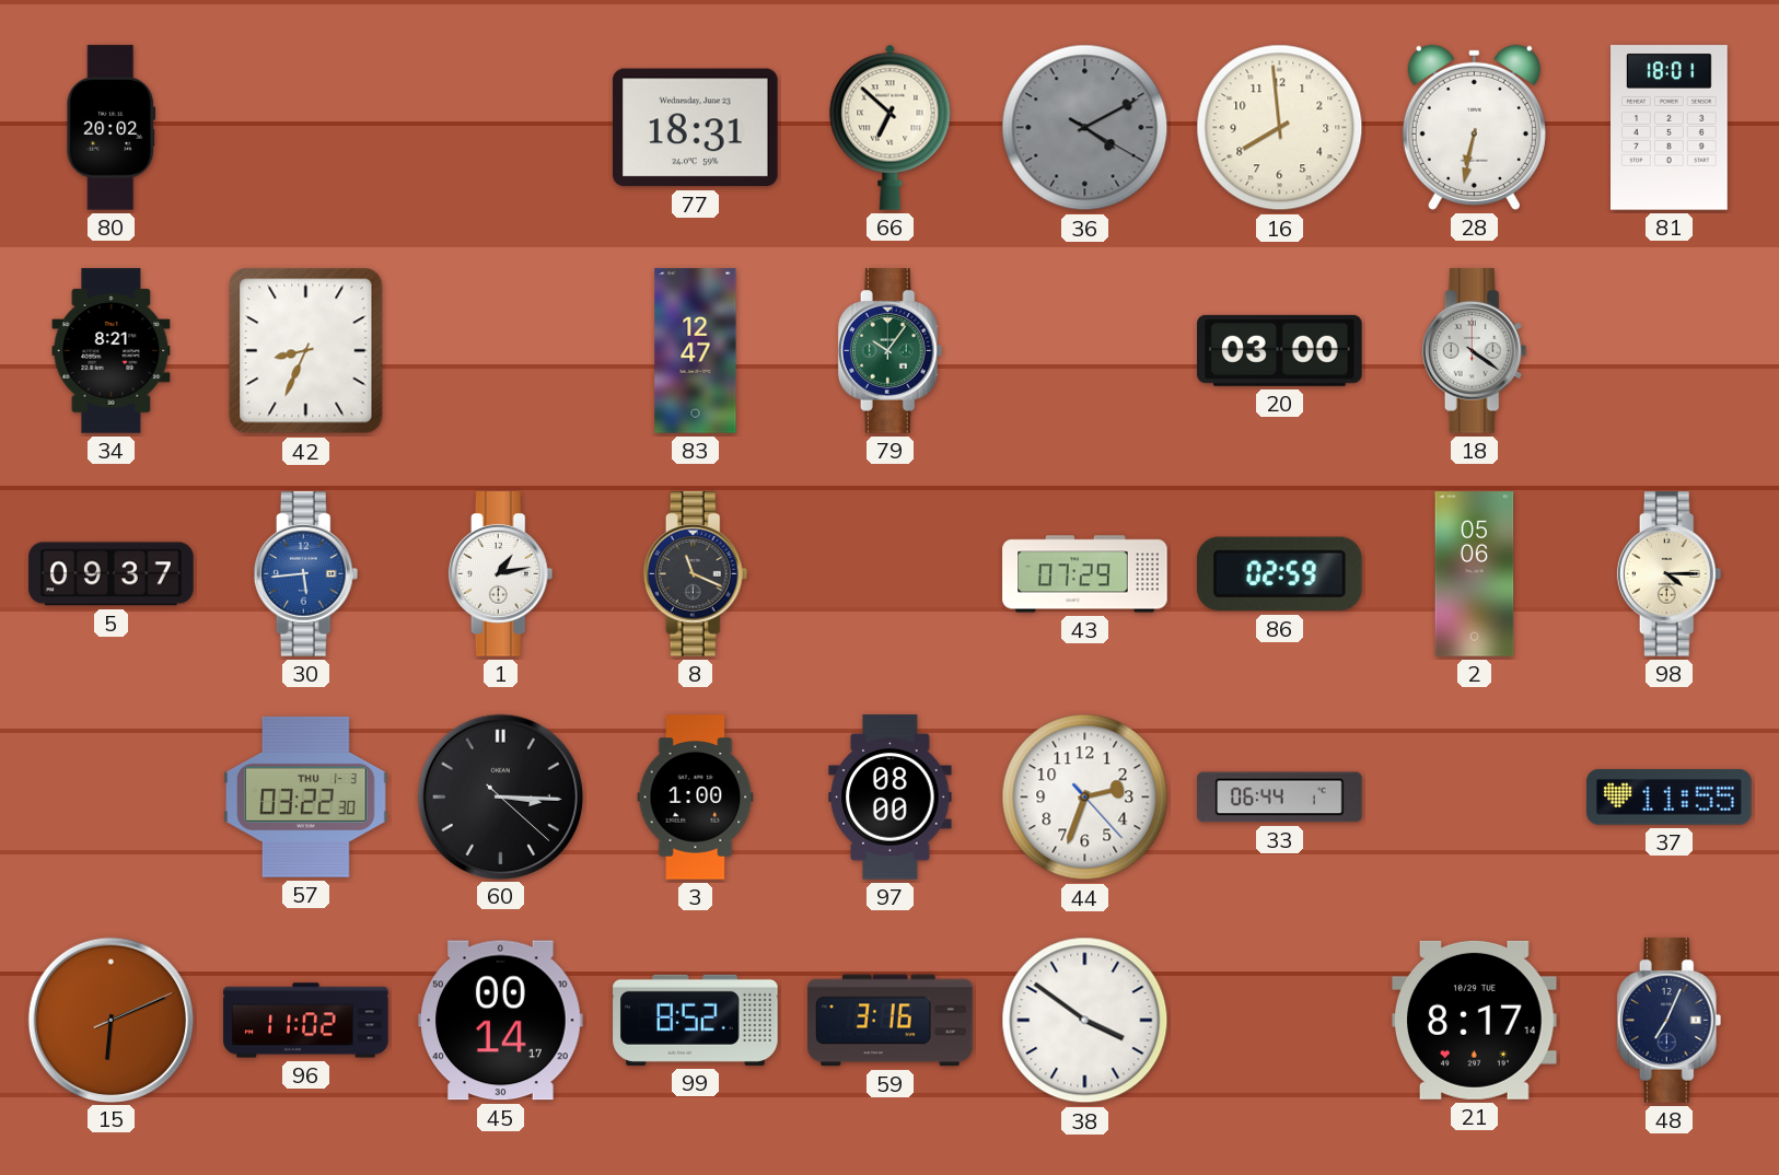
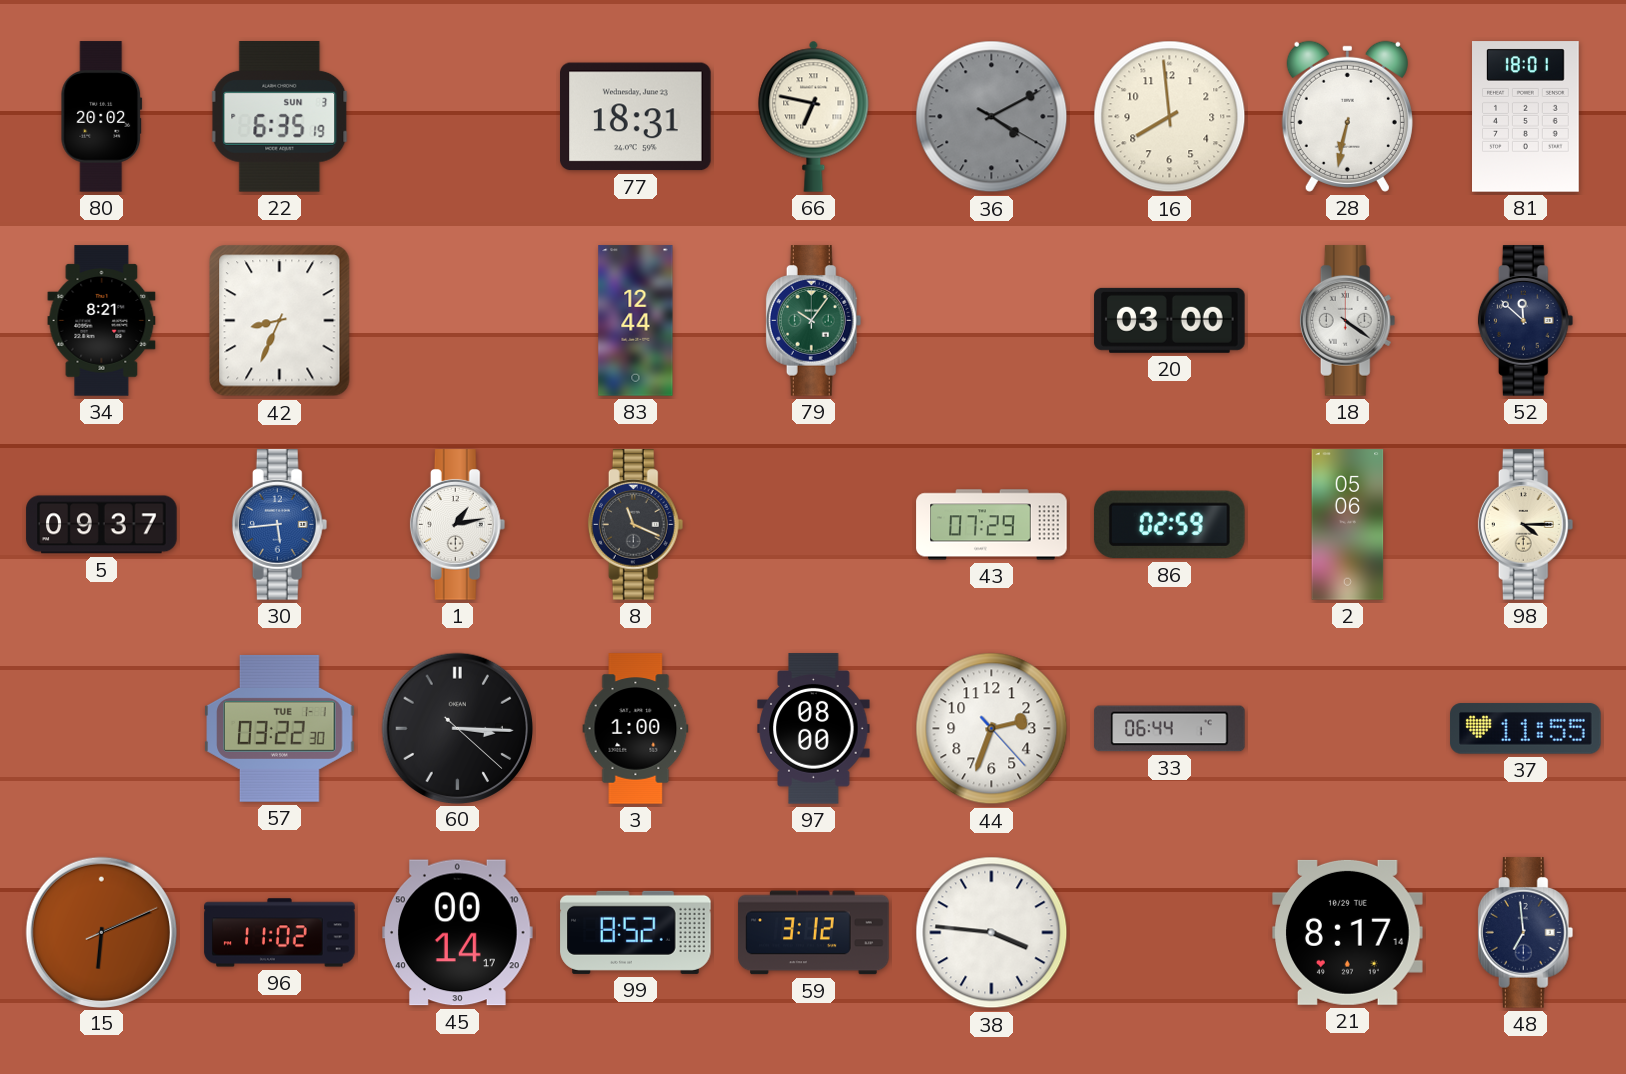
22: none -> 6:35
66: 6:52 -> 6:47
83: 12:47 -> 12:44
52: none -> 11:52
57 date: THU 1-3 -> TUE 1-1
59: 3:16 -> 3:12
38: 3:51 -> 3:46
48: 7:04 -> 6:59
